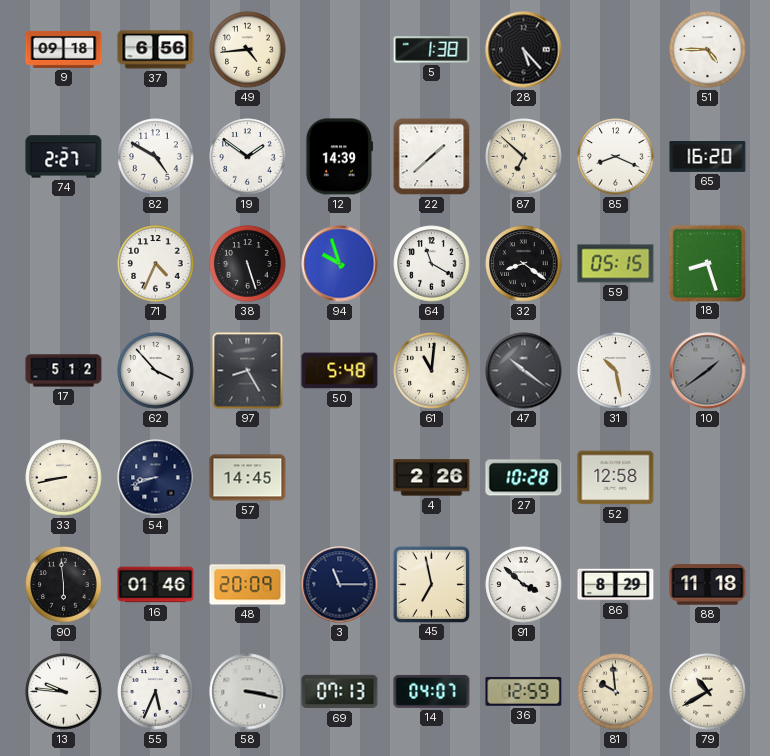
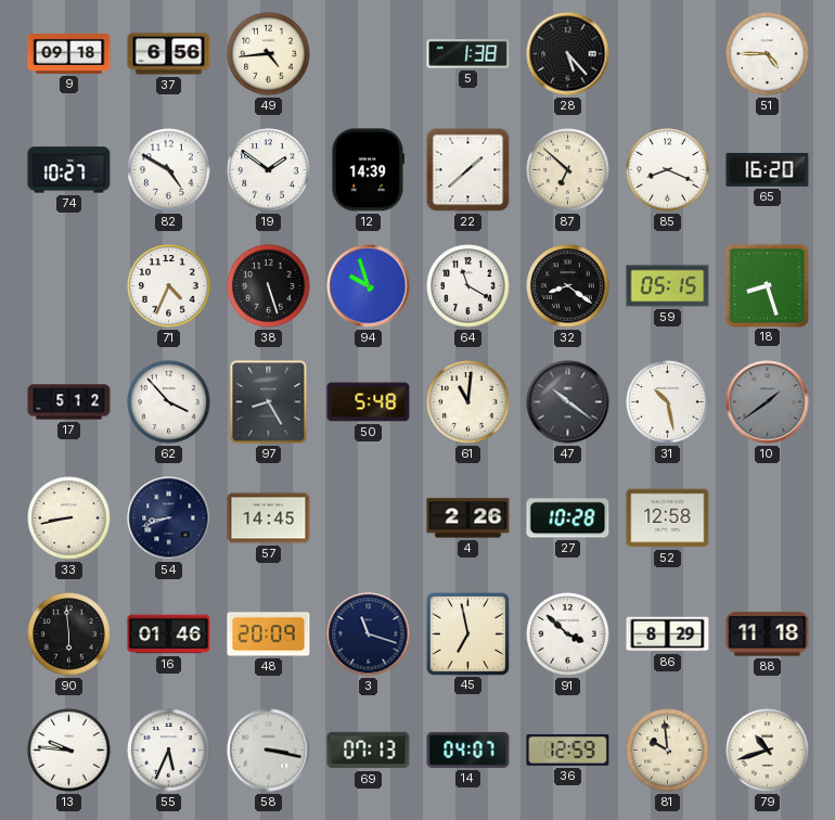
74: 2:27 -> 10:27
3: 11:15 -> 11:18
79: 10:40 -> 10:42
